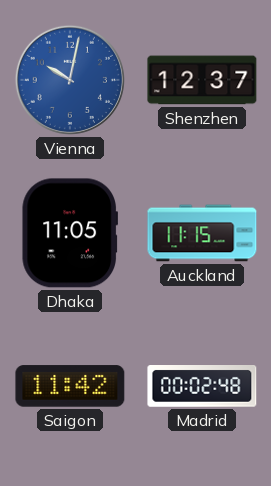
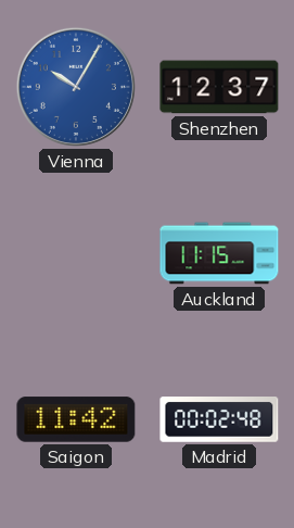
Vienna: 10:02 -> 10:05
Dhaka: 11:05 -> none
